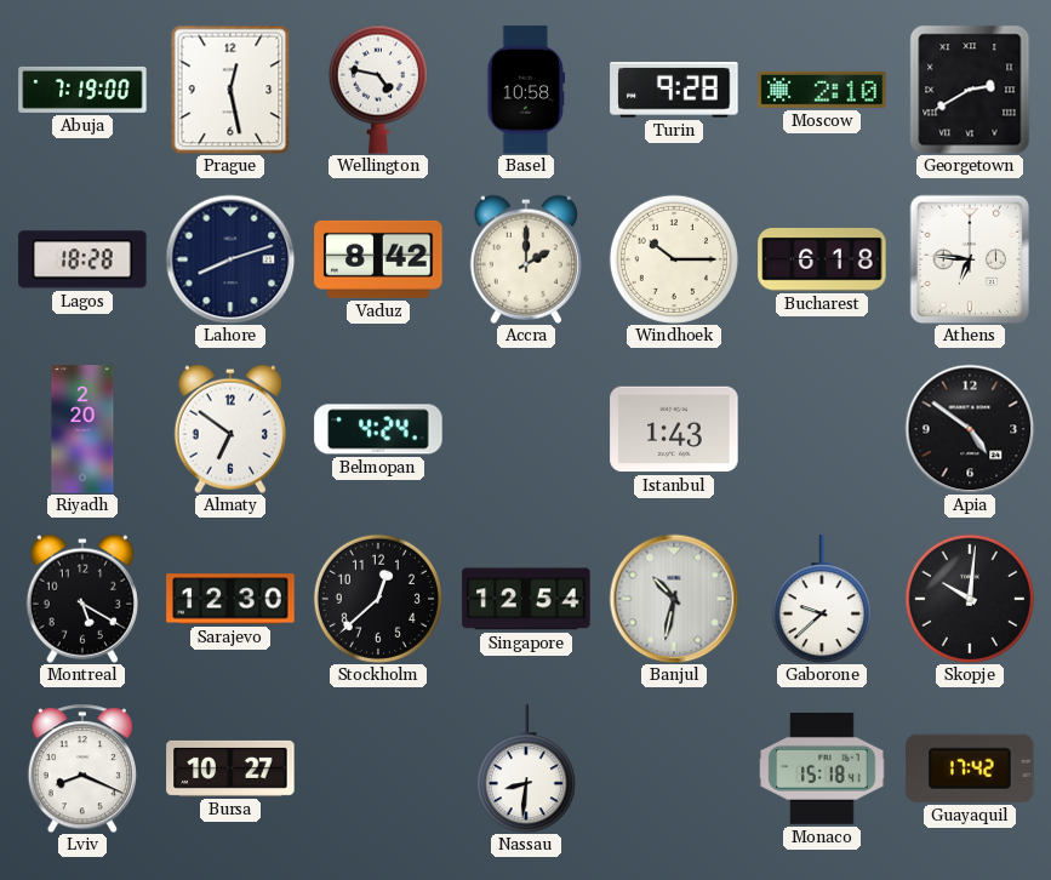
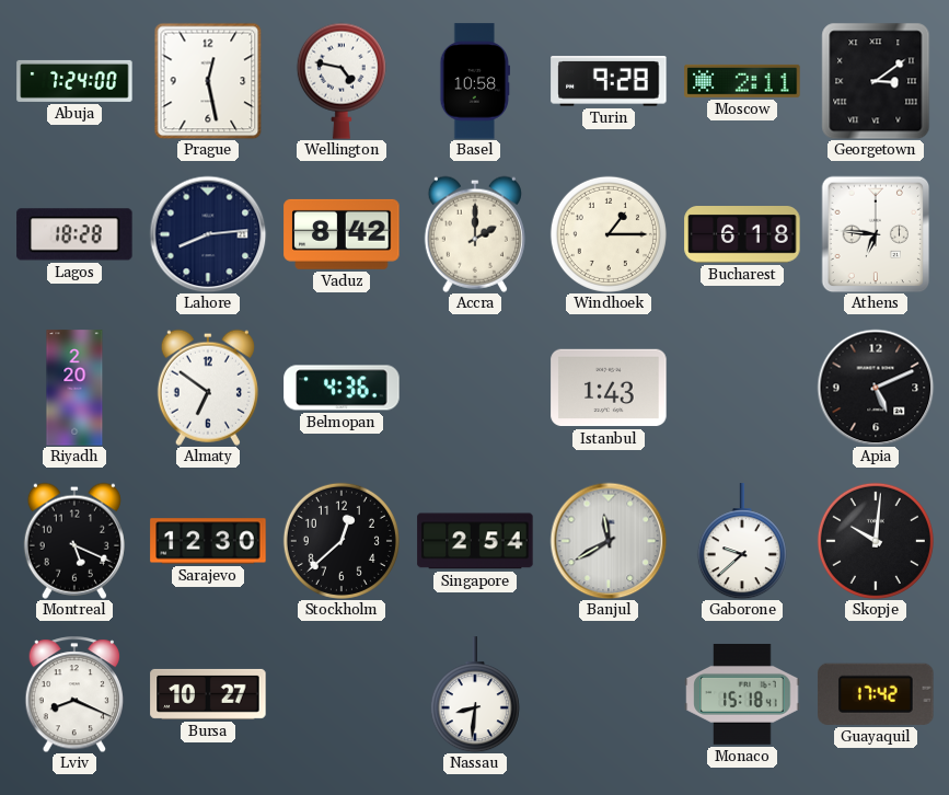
Abuja: 7:19 -> 7:24
Moscow: 2:10 -> 2:11
Georgetown: 2:40 -> 3:09
Lahore: 8:12 -> 8:14
Windhoek: 10:15 -> 1:15
Belmopan: 4:24 -> 4:36
Apia: 4:51 -> 5:11
Montreal: 5:20 -> 5:19
Singapore: 12:54 -> 2:54
Banjul: 10:32 -> 11:40
